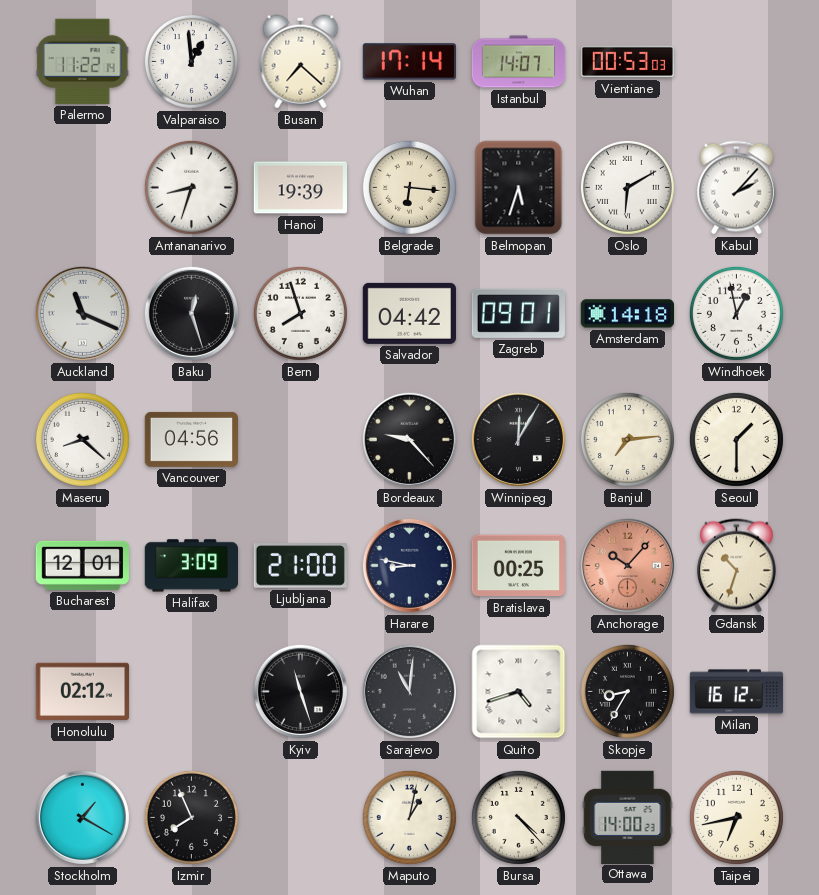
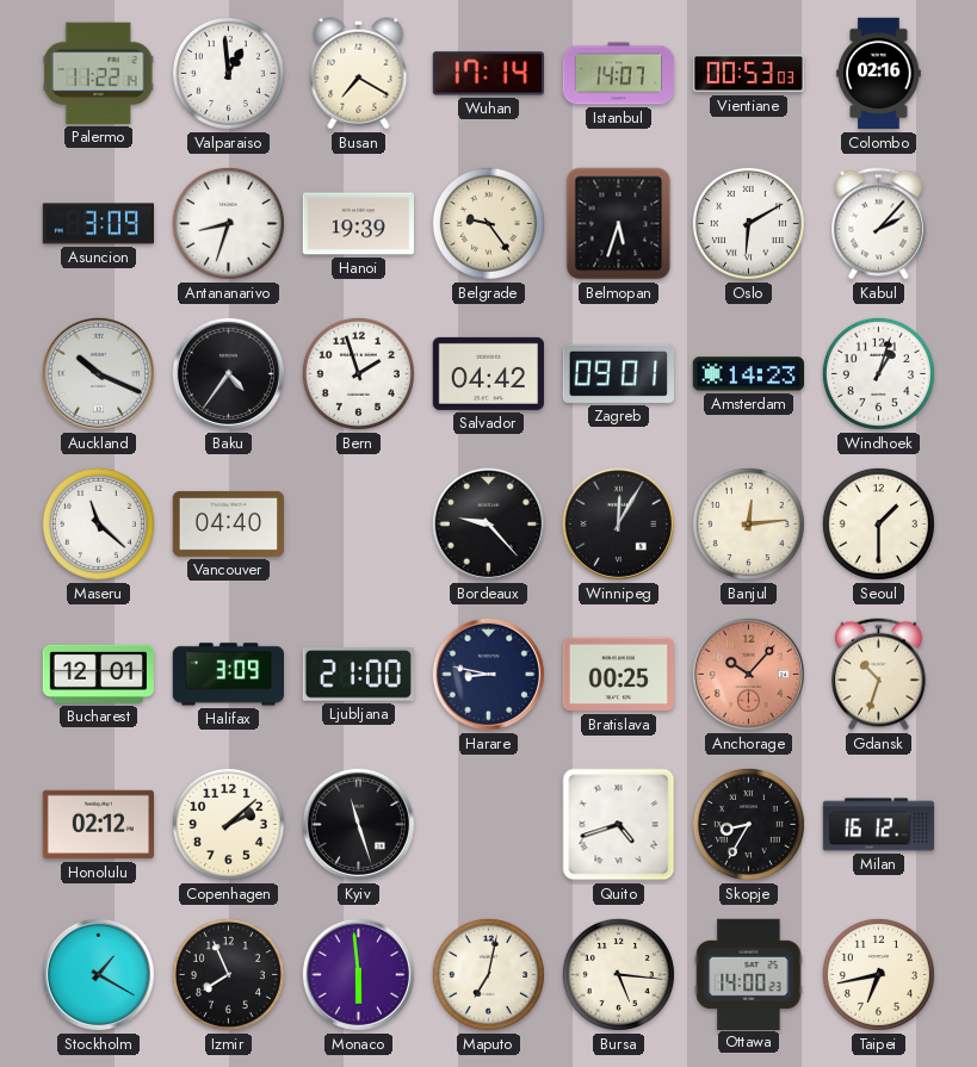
Busan: 7:22 -> 7:20
Colombo: none -> 02:16
Asuncion: none -> 3:09
Belgrade: 6:16 -> 9:24
Auckland: 11:19 -> 10:19
Baku: 12:27 -> 4:36
Bern: 7:57 -> 1:57
Amsterdam: 14:18 -> 14:23
Windhoek: 12:58 -> 1:03
Maseru: 8:22 -> 11:22
Vancouver: 04:56 -> 04:40
Banjul: 7:14 -> 12:14
Copenhagen: none -> 2:08
Sarajevo: 11:01 -> none
Monaco: none -> 5:59
Maputo: 1:02 -> 7:02
Bursa: 4:23 -> 5:16
